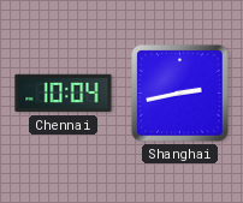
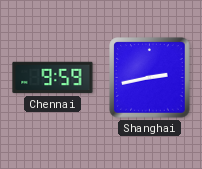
Chennai: 10:04 -> 9:59
